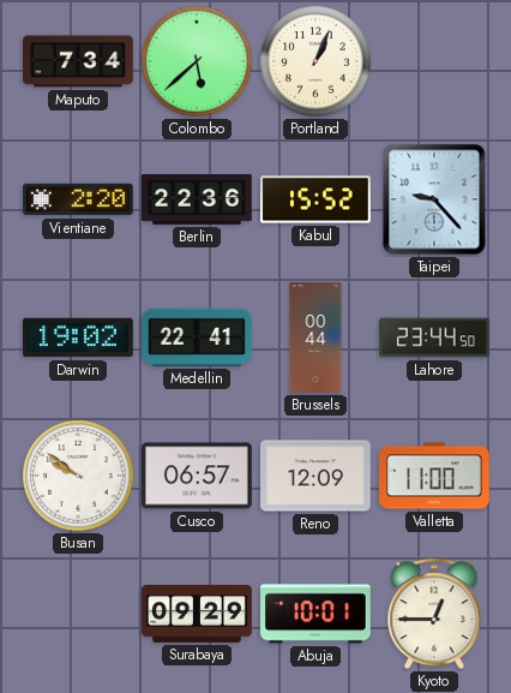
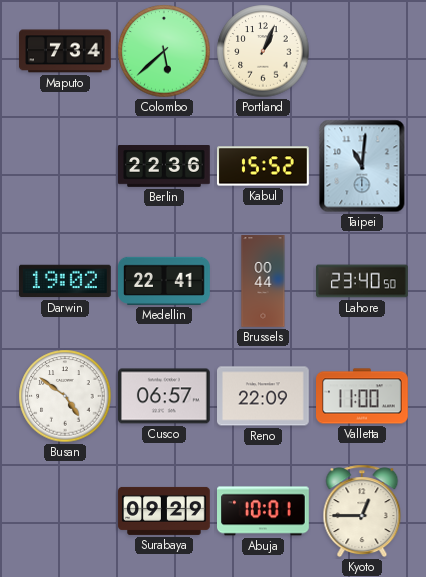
Vientiane: 2:20 -> none
Taipei: 9:23 -> 11:01
Lahore: 23:44 -> 23:40
Busan: 9:51 -> 4:51
Reno: 12:09 -> 22:09
